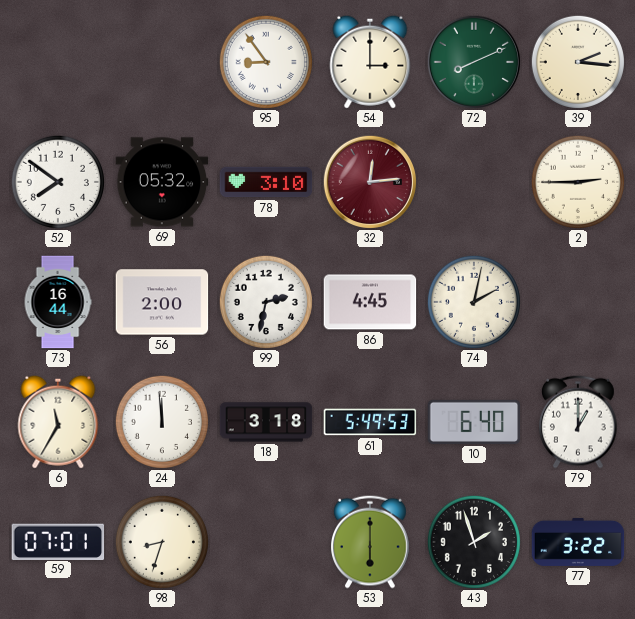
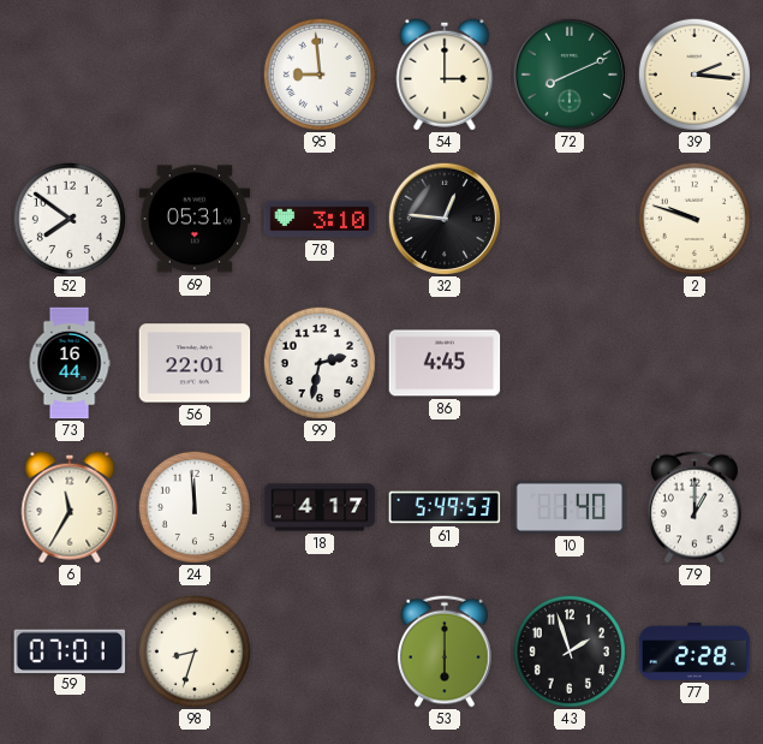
95: 8:54 -> 8:59
69: 05:32 -> 05:31
32: 12:14 -> 12:46
32 dial: burgundy -> black
2: 2:45 -> 9:48
56: 2:00 -> 22:01
74: 2:02 -> none
18: 3:18 -> 4:17
10: 6:40 -> 1:40
77: 3:22 -> 2:28
